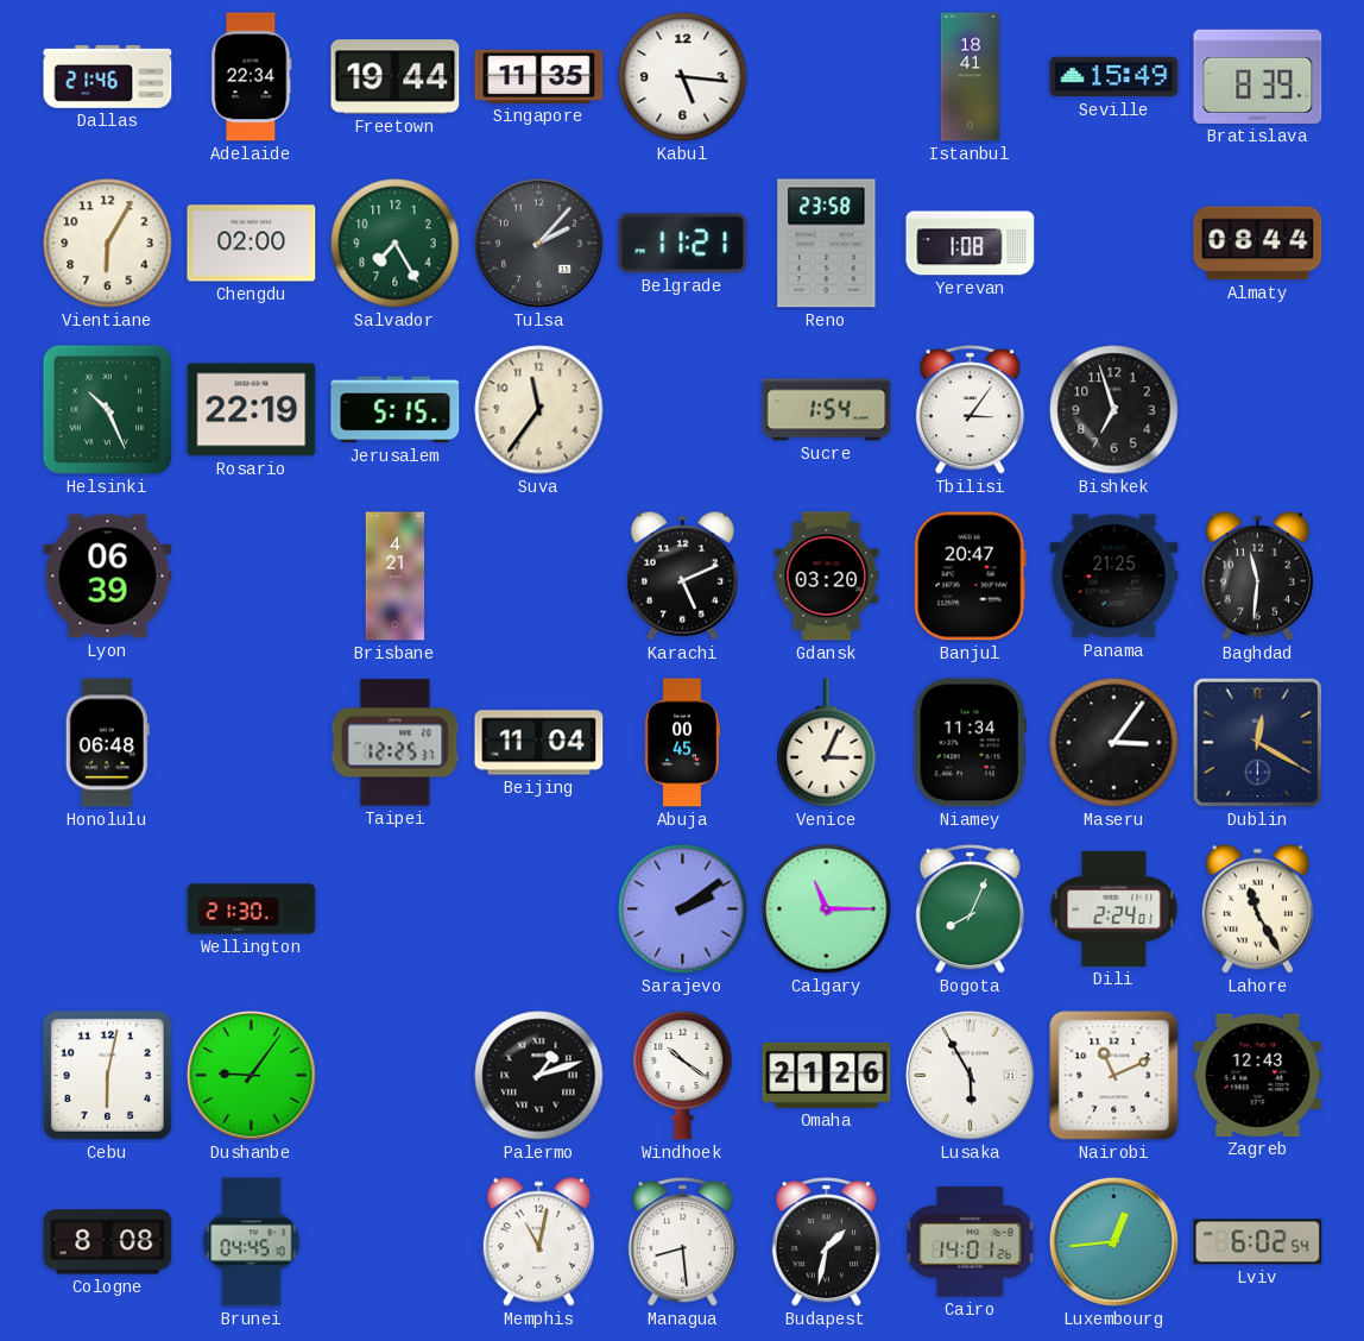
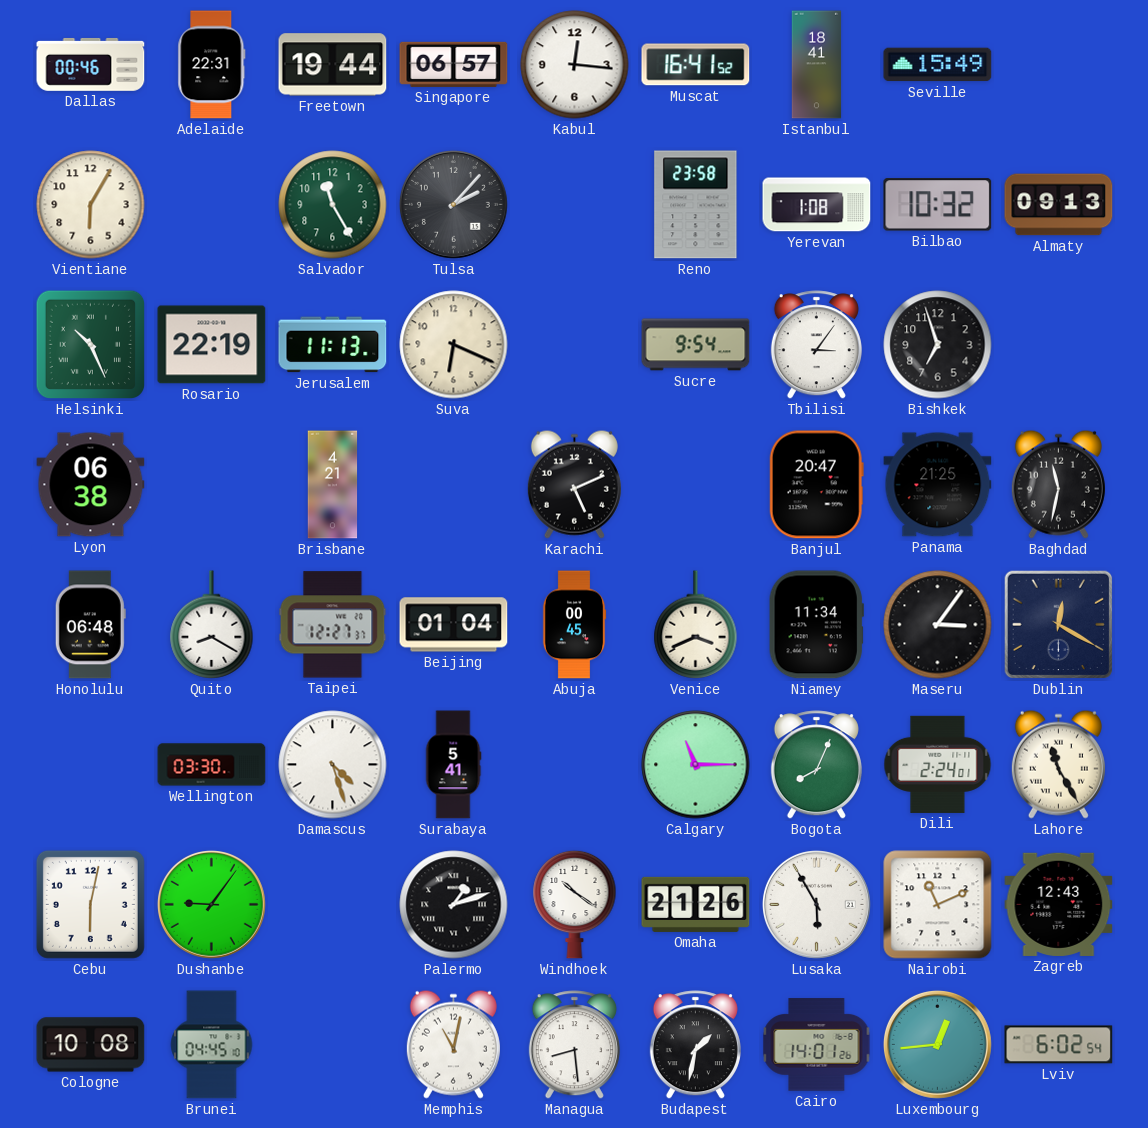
Dallas: 21:46 -> 00:46
Adelaide: 22:34 -> 22:31
Singapore: 11:35 -> 06:57
Kabul: 5:16 -> 12:16
Muscat: none -> 16:41
Bratislava: 8:39 -> none
Chengdu: 02:00 -> none
Salvador: 7:25 -> 11:25
Belgrade: 11:21 -> none
Bilbao: none -> 10:32
Almaty: 08:44 -> 09:13
Jerusalem: 5:15 -> 11:13
Suva: 11:36 -> 6:19
Sucre: 1:54 -> 9:54
Lyon: 06:39 -> 06:38
Gdansk: 03:20 -> none
Baghdad: 11:31 -> 11:32
Quito: none -> 8:20
Taipei: 12:25 -> 12:27
Beijing: 11:04 -> 01:04
Venice: 3:04 -> 3:41
Wellington: 21:30 -> 03:30
Damascus: none -> 4:27
Surabaya: none -> 5:41
Sarajevo: 2:09 -> none
Cologne: 8:08 -> 10:08
